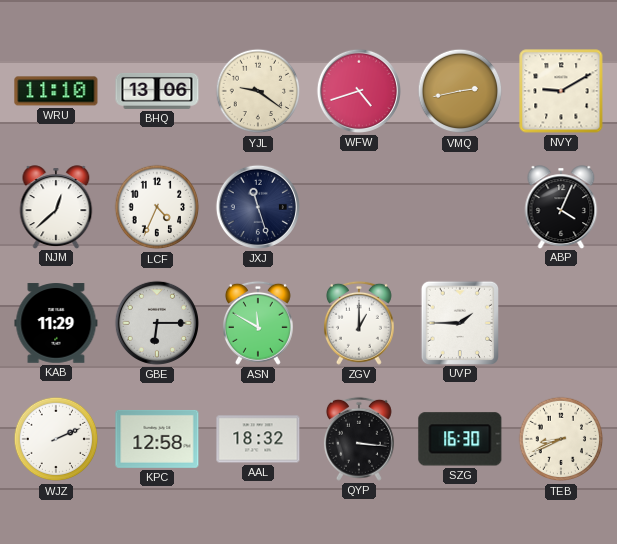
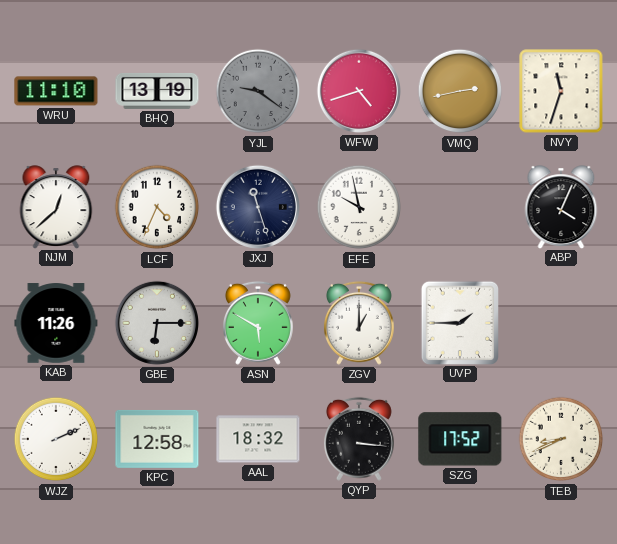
BHQ: 13:06 -> 13:19
YJL dial: cream -> grey
NVY: 9:10 -> 11:33
EFE: none -> 9:58
KAB: 11:29 -> 11:26
ASN: 11:50 -> 5:50
SZG: 16:30 -> 17:52
